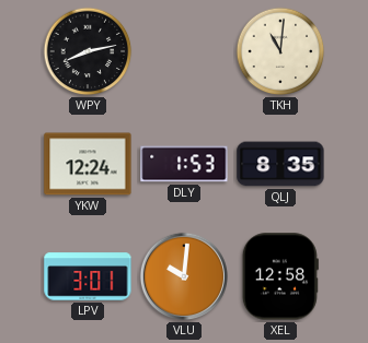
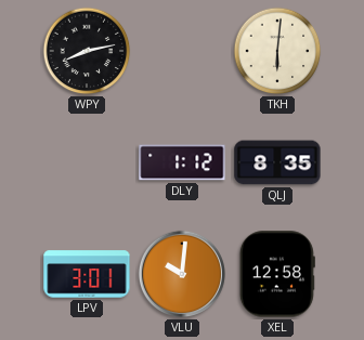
TKH: 11:01 -> 6:01
YKW: 12:24 -> none
DLY: 1:53 -> 1:12
